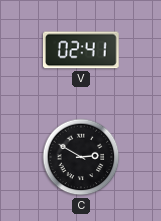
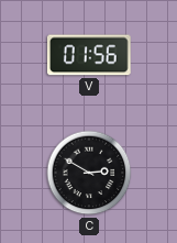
V: 02:41 -> 01:56
